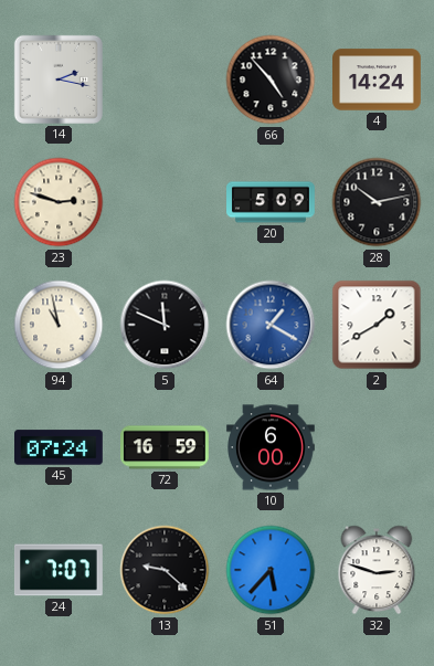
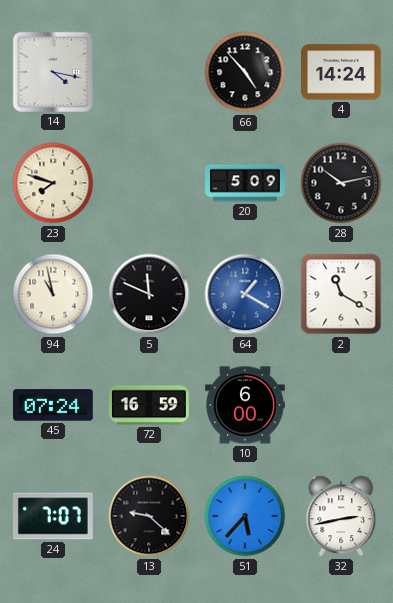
14: 2:17 -> 4:17
23: 2:48 -> 7:48
2: 1:40 -> 11:20
32: 2:48 -> 2:43
